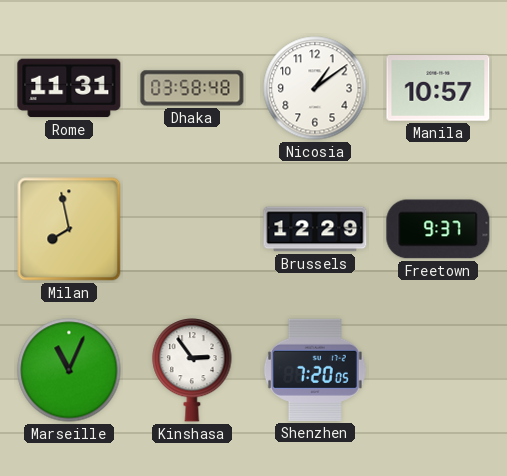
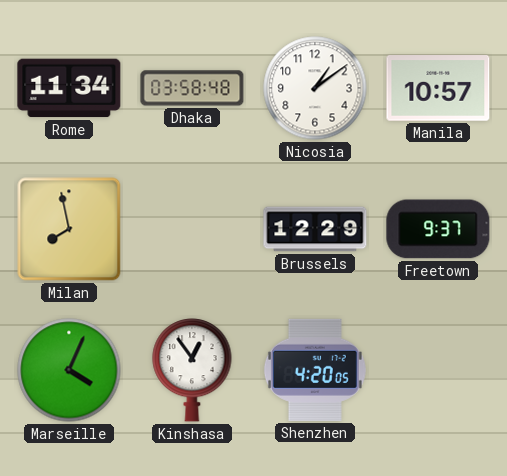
Rome: 11:31 -> 11:34
Marseille: 11:04 -> 4:04
Kinshasa: 2:54 -> 12:54
Shenzhen: 7:20 -> 4:20
